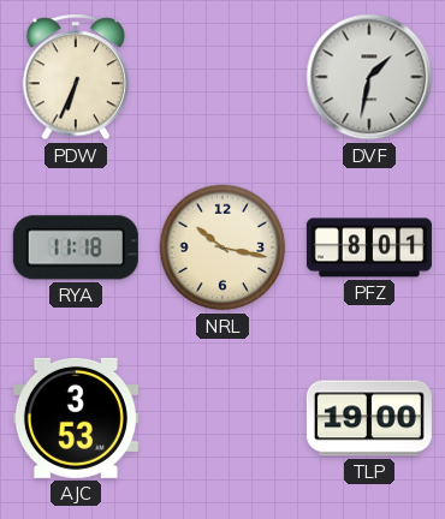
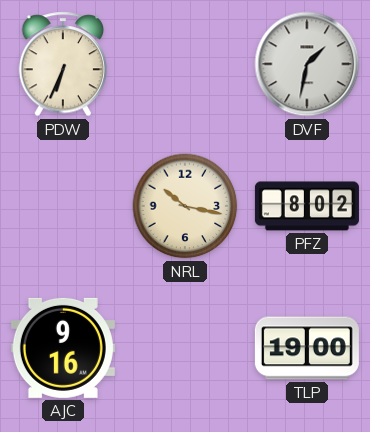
RYA: 11:18 -> none
PFZ: 8:01 -> 8:02
AJC: 3:53 -> 9:16
